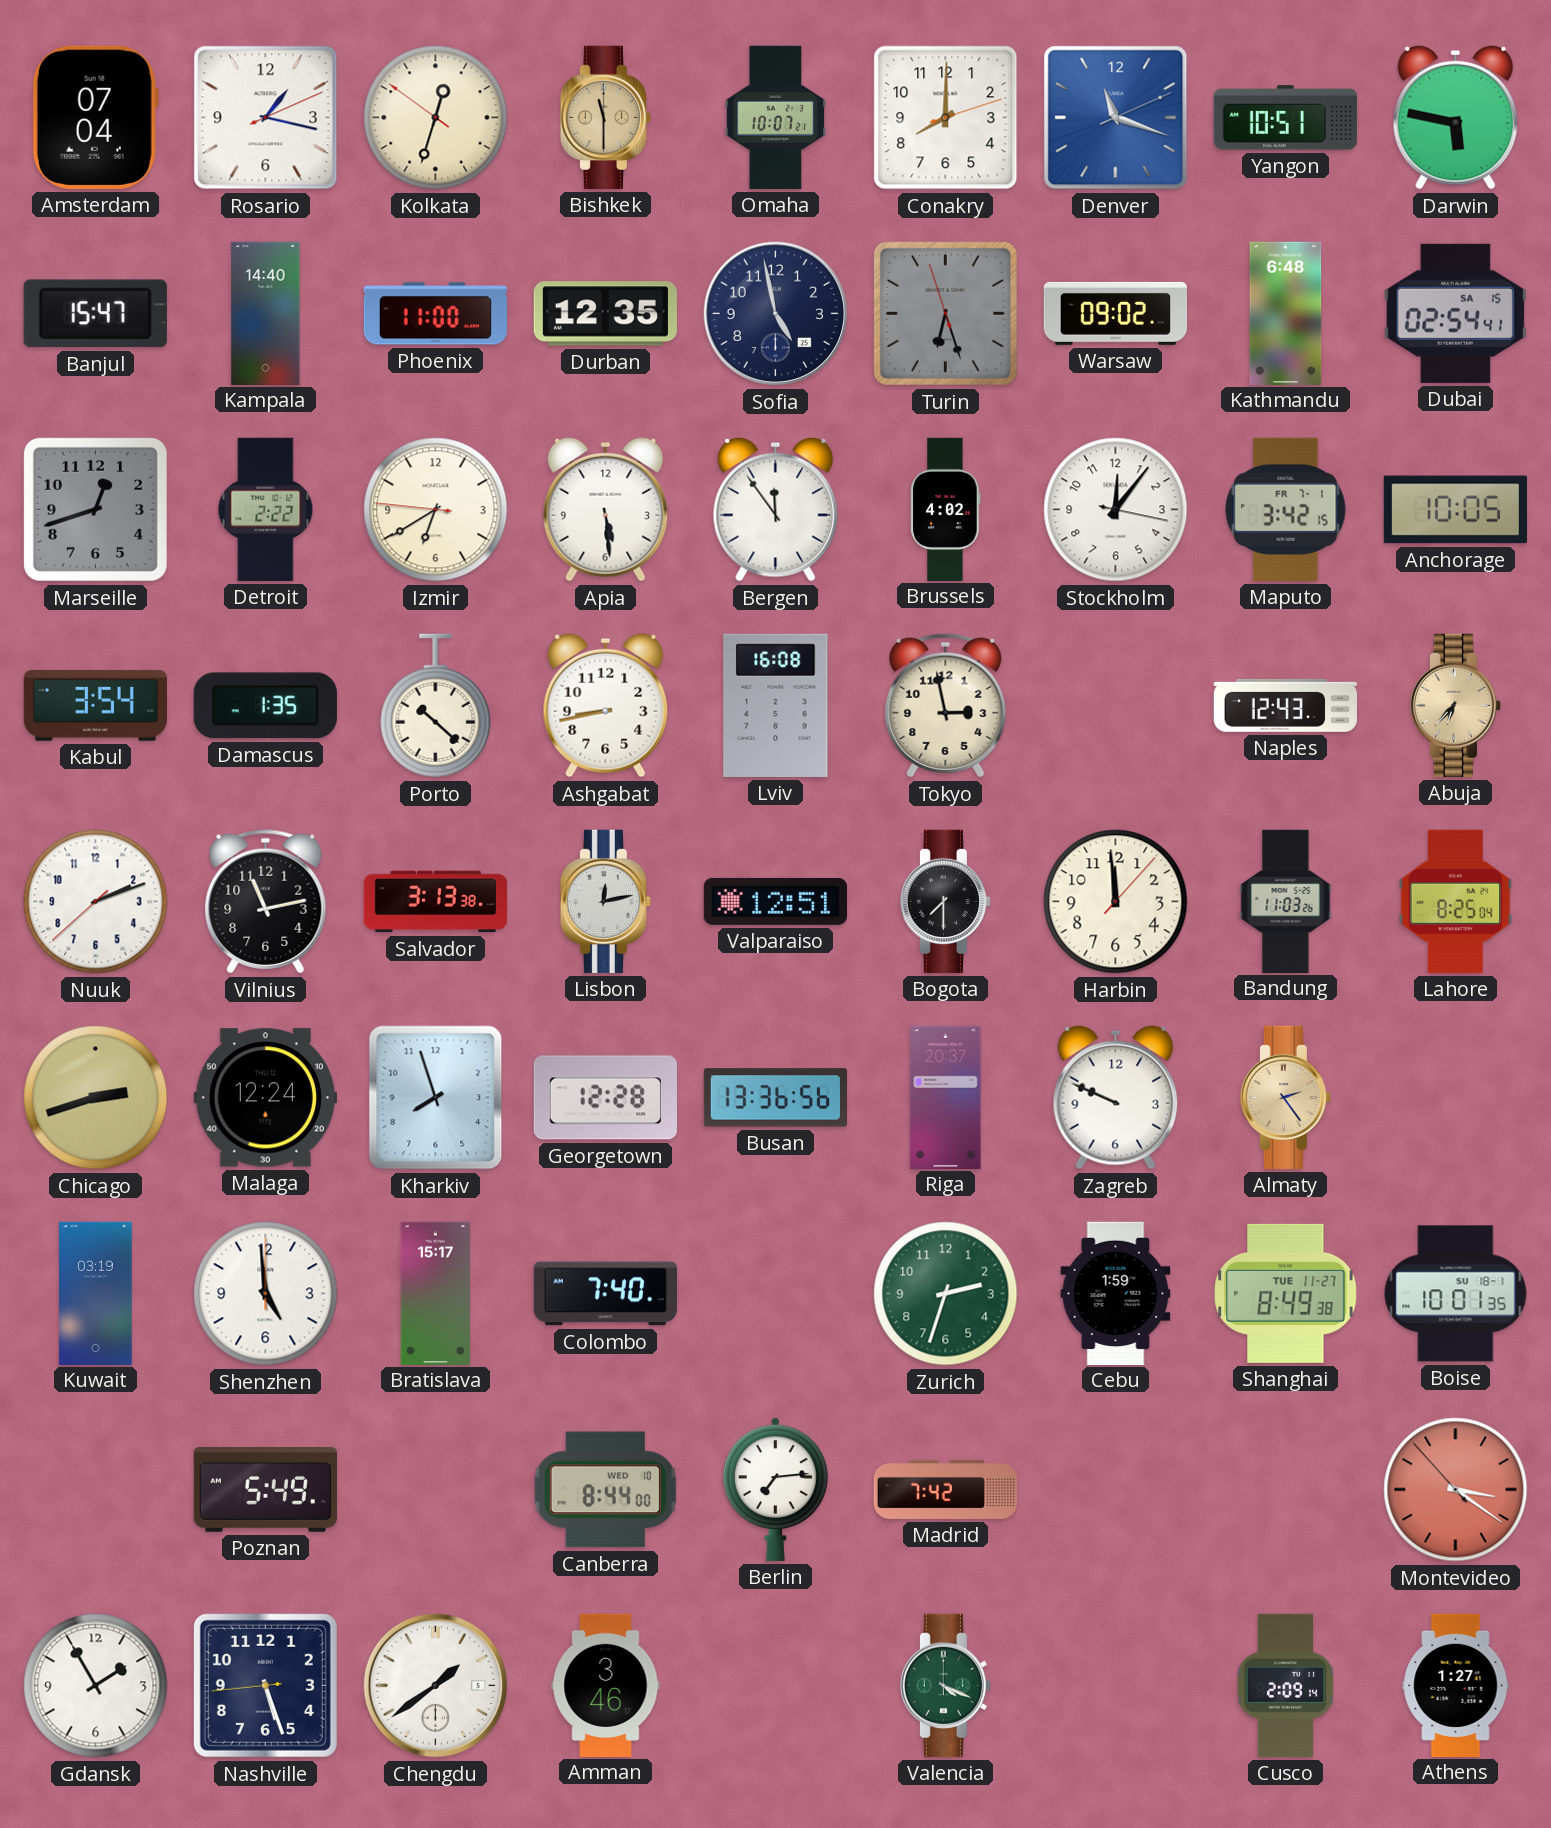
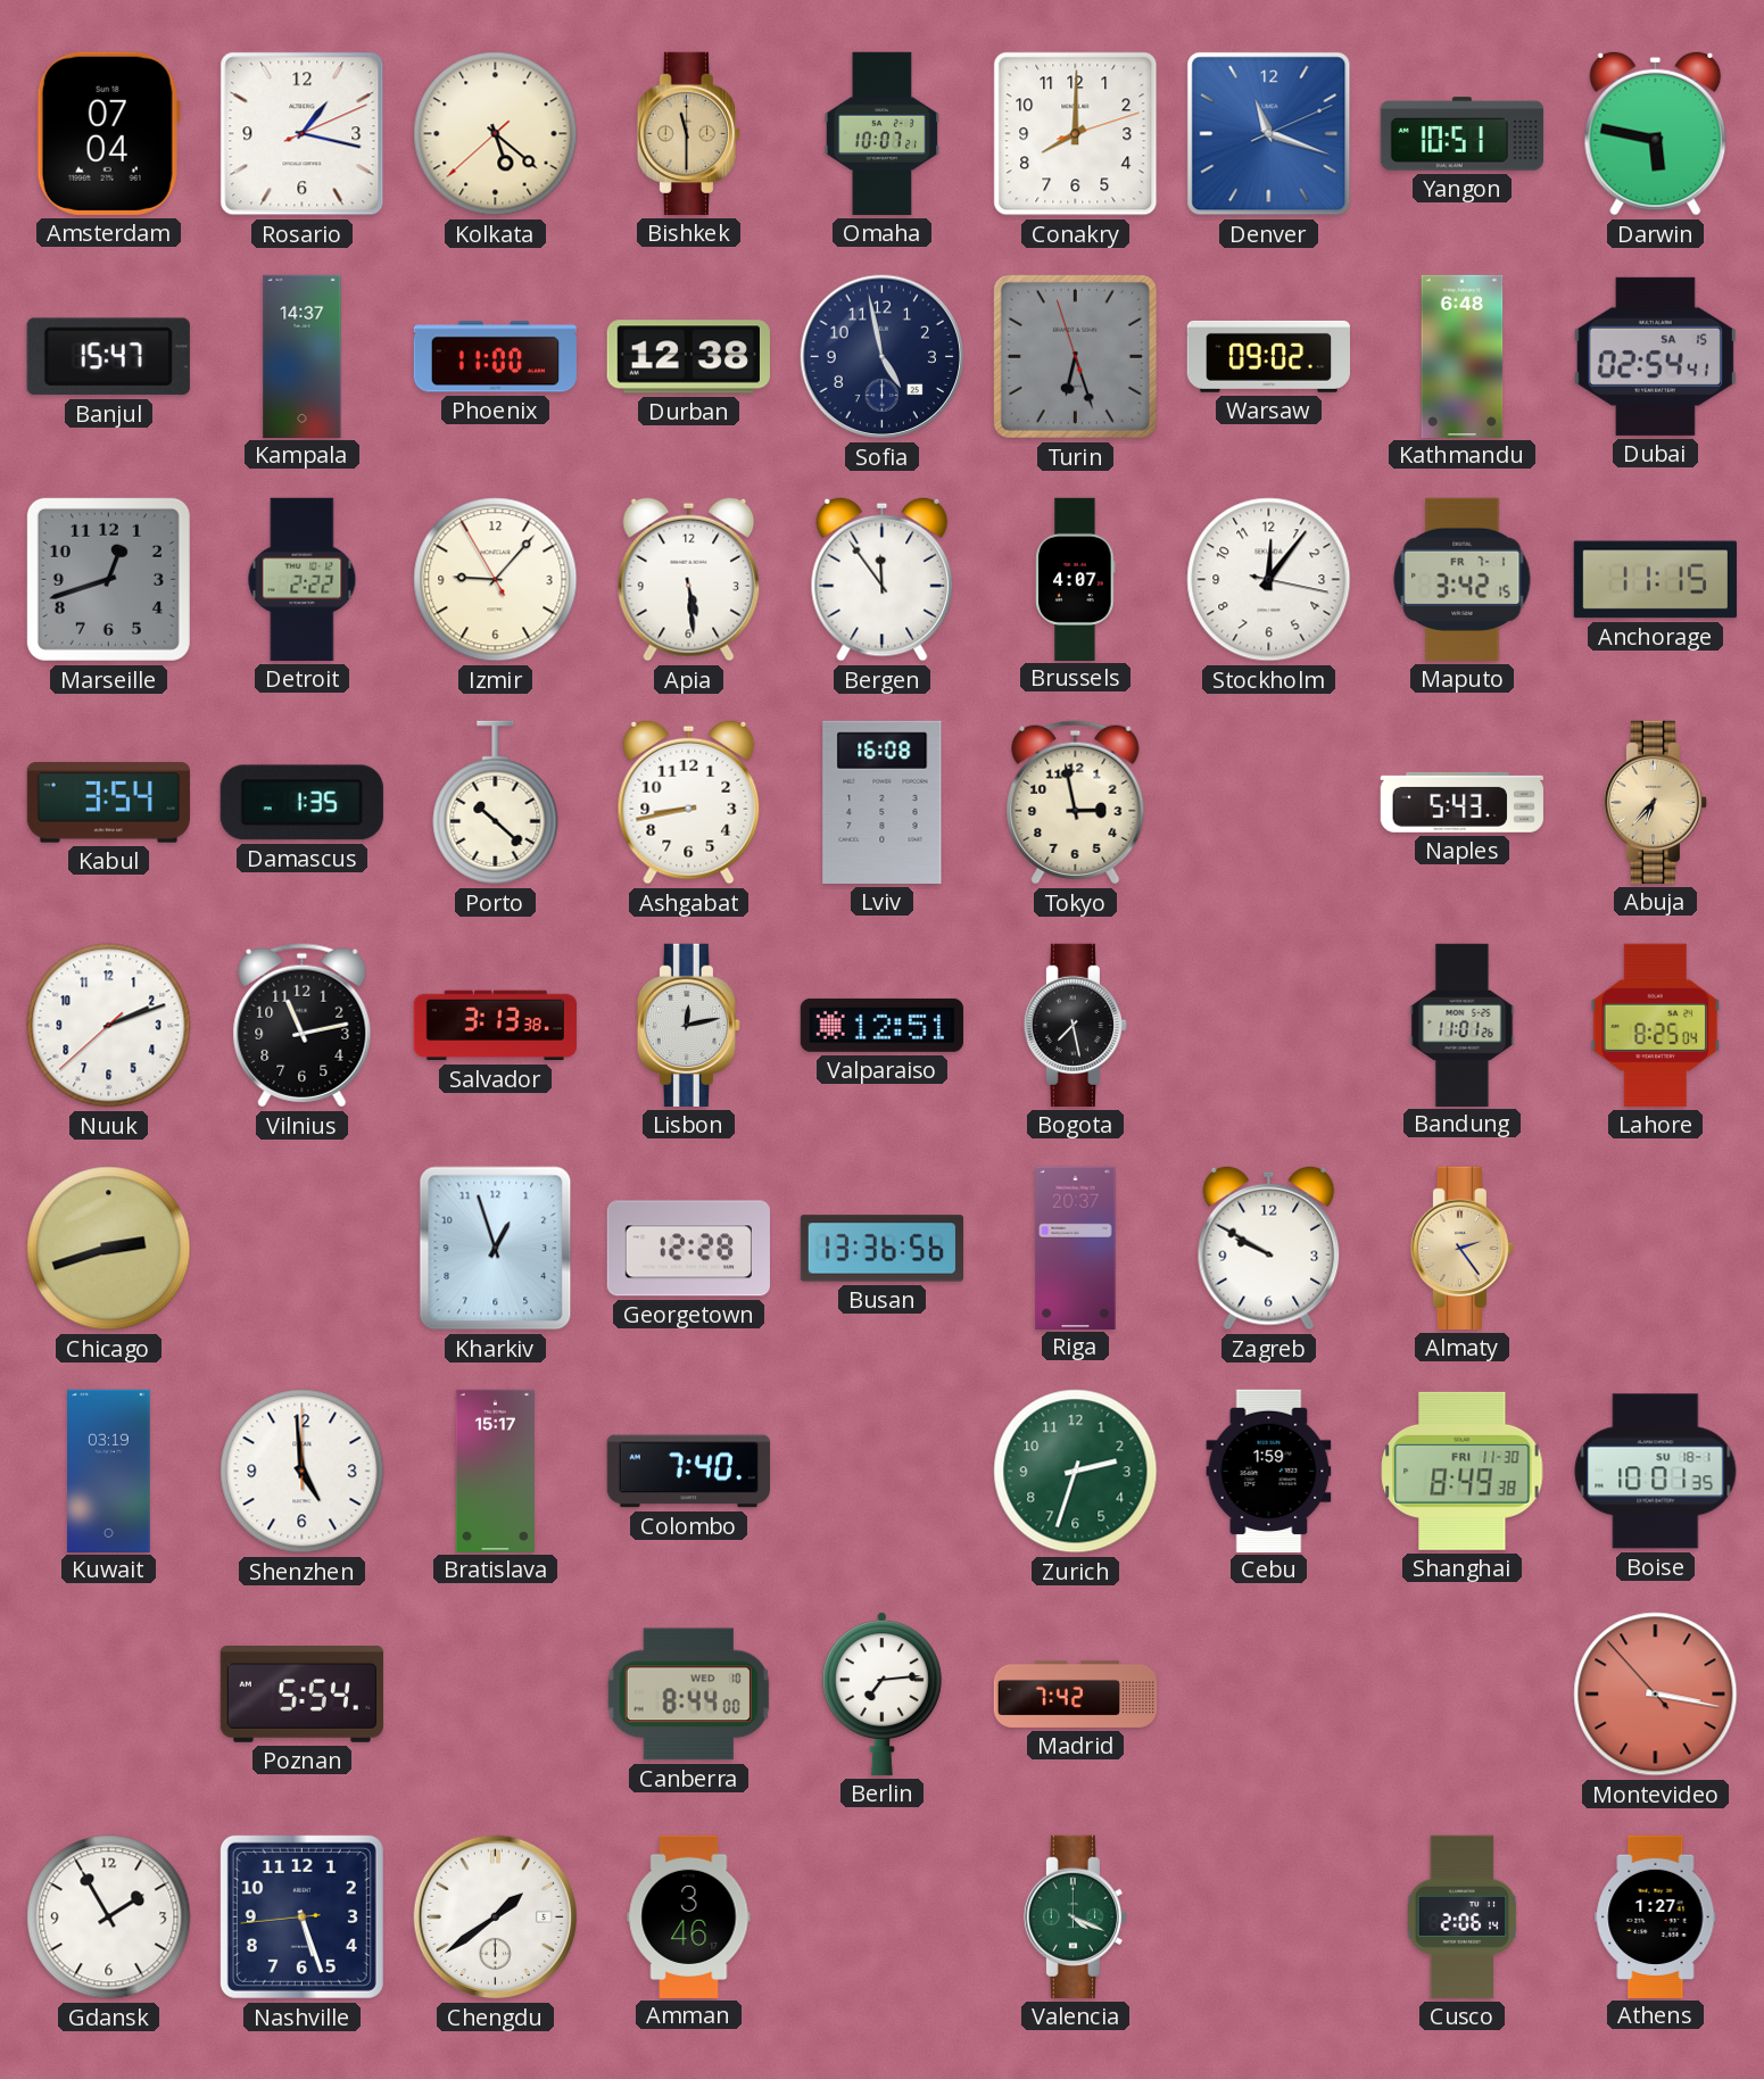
Kolkata: 12:32 -> 5:21
Kampala: 14:40 -> 14:37
Durban: 12:35 -> 12:38
Izmir: 6:39 -> 9:06
Brussels: 4:02 -> 4:07
Anchorage: 10:05 -> 11:15
Naples: 12:43 -> 5:43
Bogota: 7:30 -> 7:28
Harbin: 11:59 -> none
Bandung: 11:03 -> 11:01
Malaga: 12:24 -> none
Kharkiv: 7:57 -> 12:57
Zagreb: 9:49 -> 9:50
Shanghai date: TUE 11-27 -> FRI 11-30
Poznan: 5:49 -> 5:54
Montevideo: 3:20 -> 3:16
Cusco: 2:09 -> 2:06
